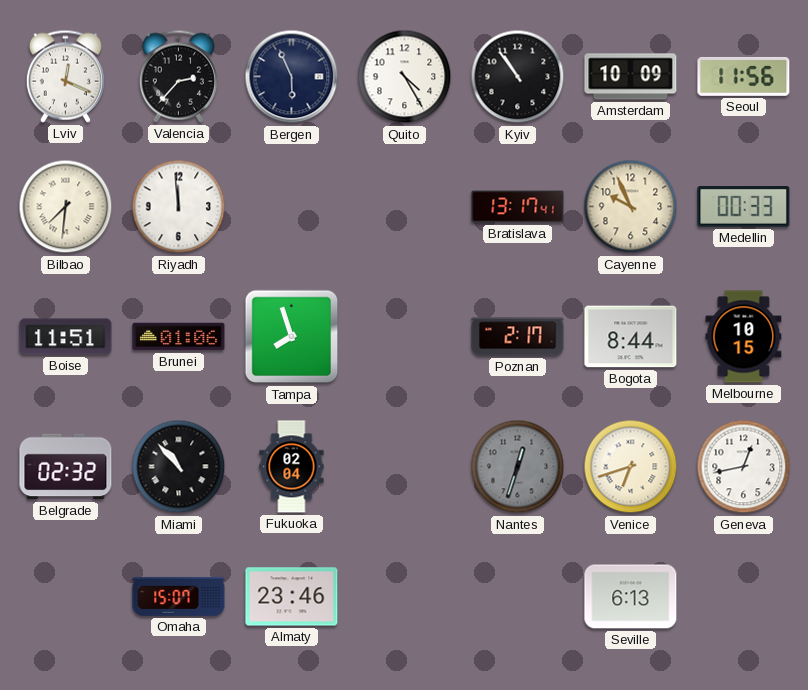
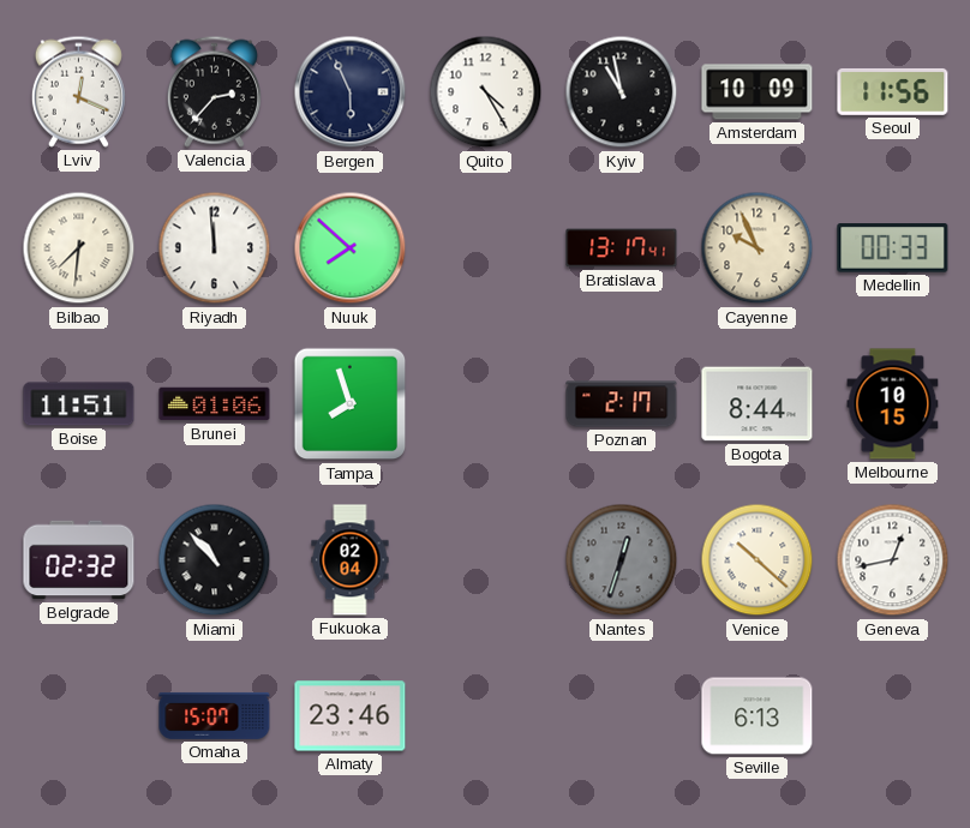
Kyiv: 10:54 -> 10:58
Nuuk: none -> 7:52
Venice: 6:42 -> 10:22
